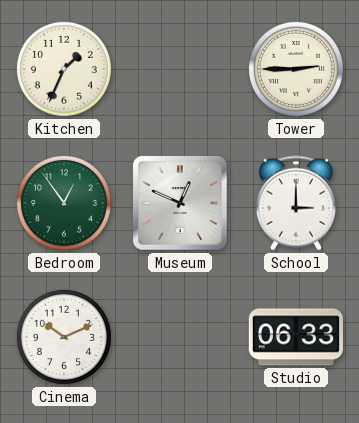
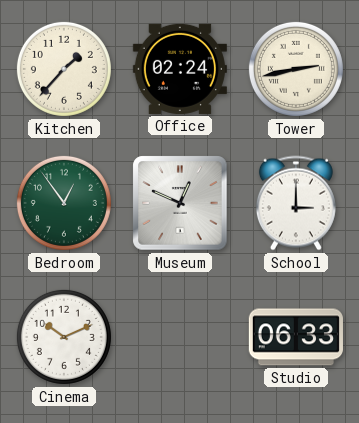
Kitchen: 1:34 -> 1:37
Office: none -> 02:24
Tower: 2:45 -> 2:43
